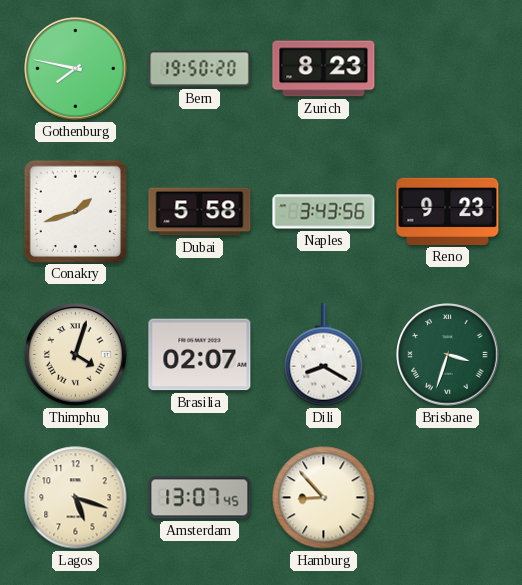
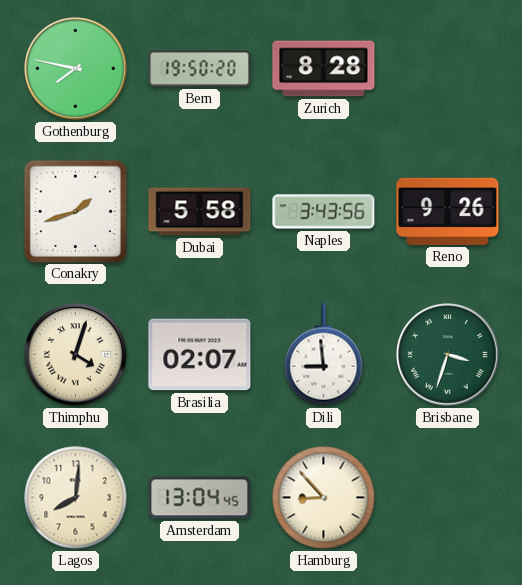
Zurich: 8:23 -> 8:28
Reno: 9:23 -> 9:26
Dili: 8:20 -> 8:59
Lagos: 5:18 -> 8:01
Amsterdam: 13:07 -> 13:04
